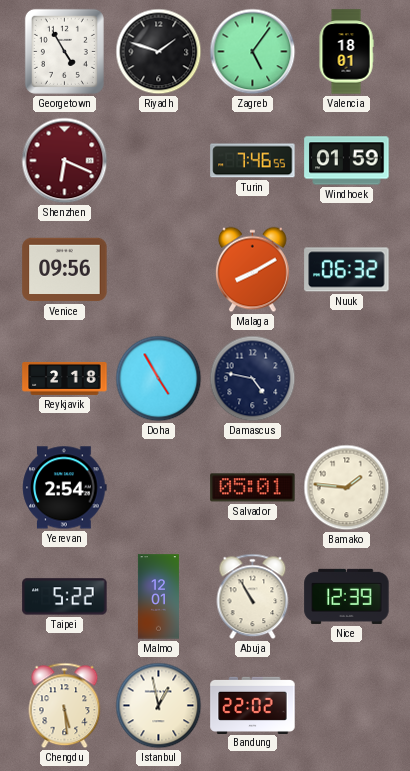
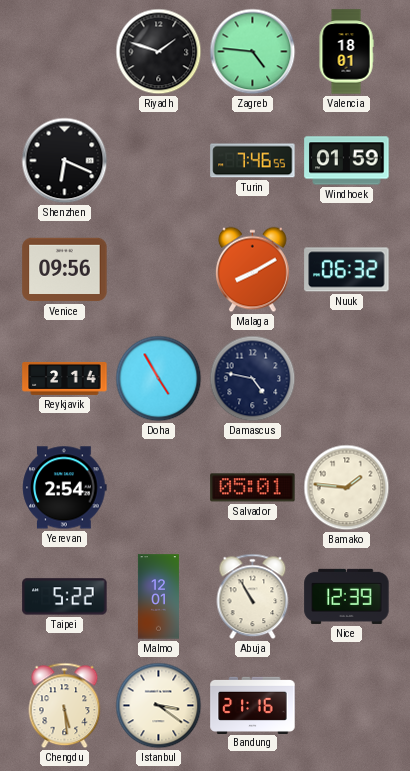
Georgetown: 4:55 -> none
Zagreb: 5:06 -> 4:46
Shenzhen dial: burgundy -> black
Reykjavik: 2:18 -> 2:14
Istanbul: 12:58 -> 3:21
Bandung: 22:02 -> 21:16
